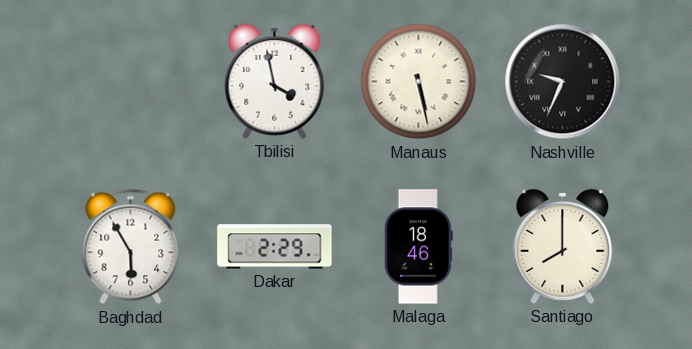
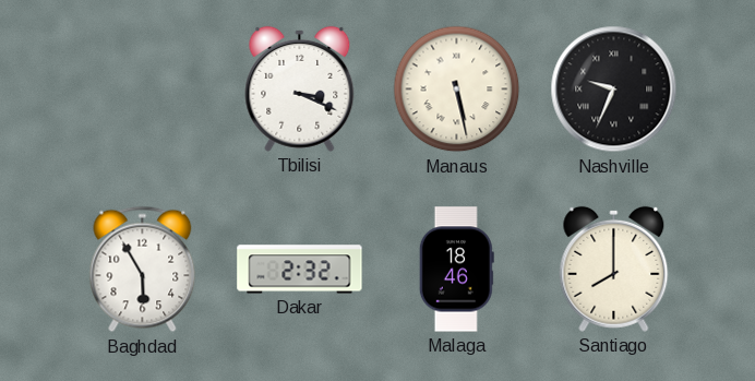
Tbilisi: 3:58 -> 3:19
Dakar: 2:29 -> 2:32
